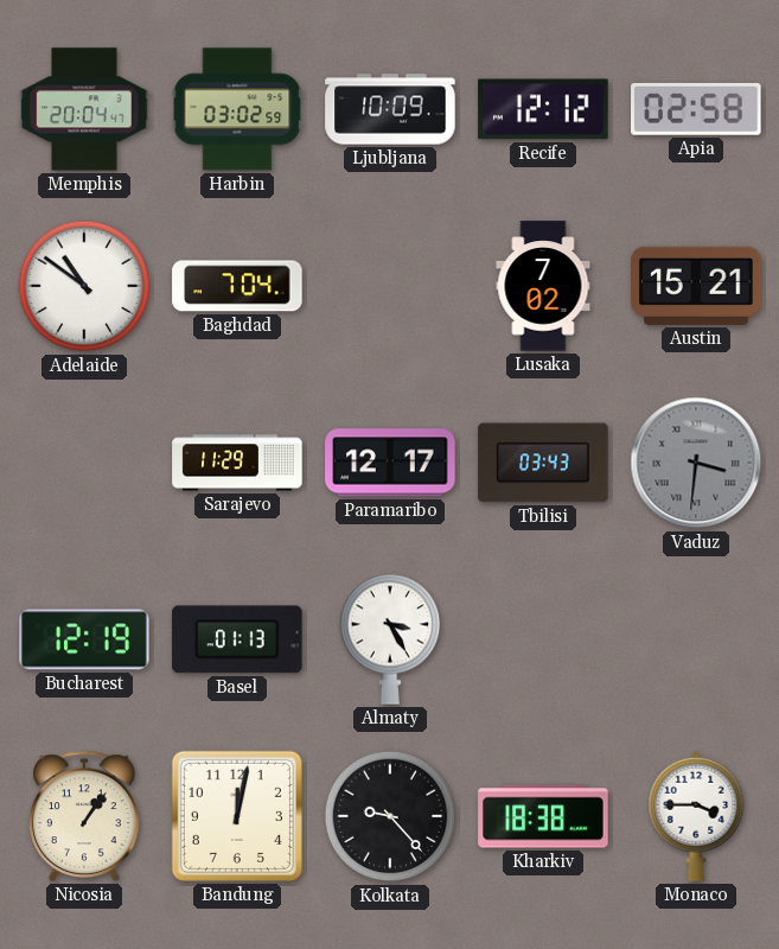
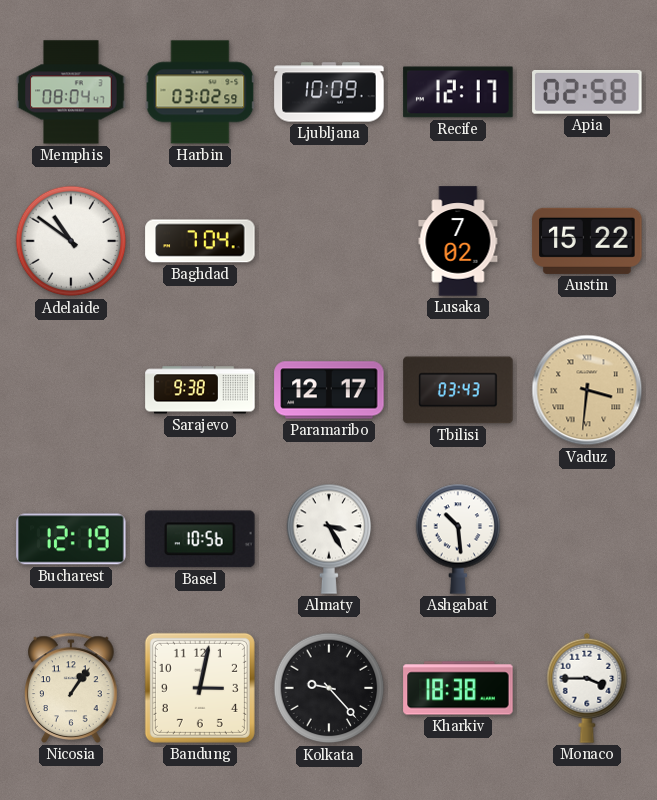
Memphis: 20:04 -> 08:04
Recife: 12:12 -> 12:17
Austin: 15:21 -> 15:22
Sarajevo: 11:29 -> 9:38
Vaduz dial: grey -> champagne
Basel: 01:13 -> 10:56
Ashgabat: none -> 10:29
Bandung: 12:02 -> 3:02
